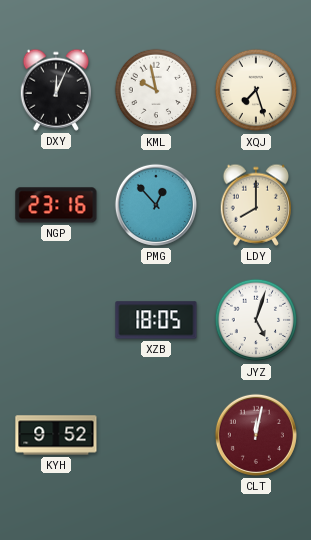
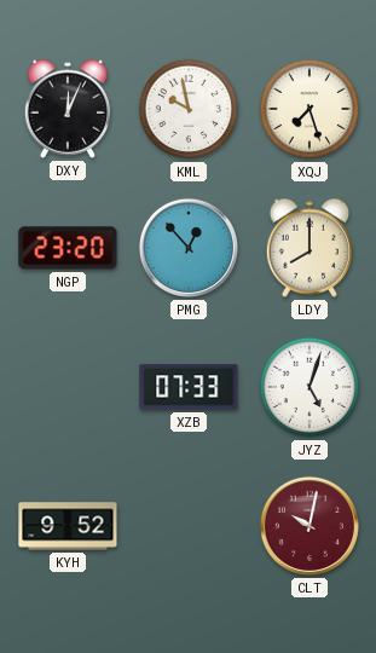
NGP: 23:16 -> 23:20
XZB: 18:05 -> 07:33
CLT: 12:02 -> 10:02
